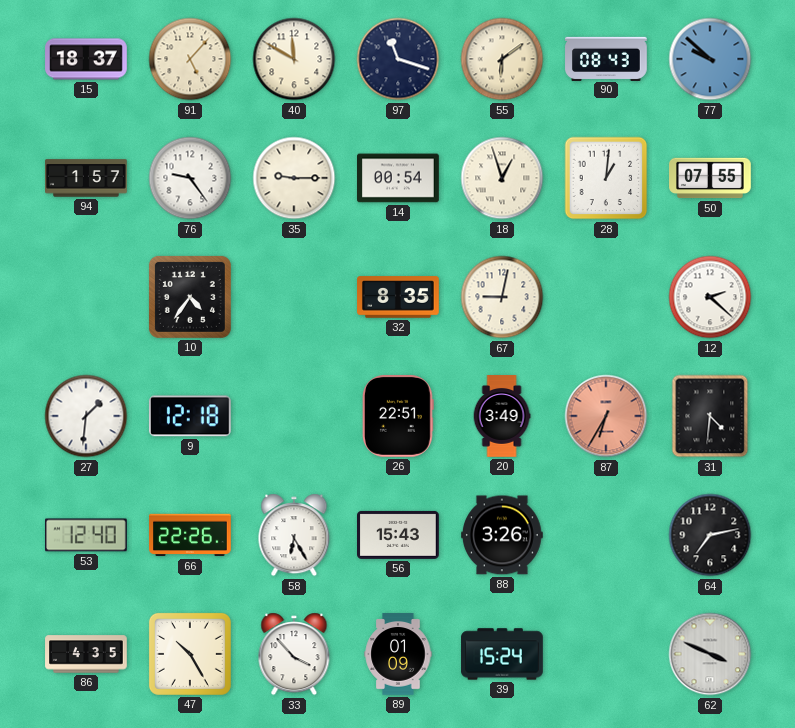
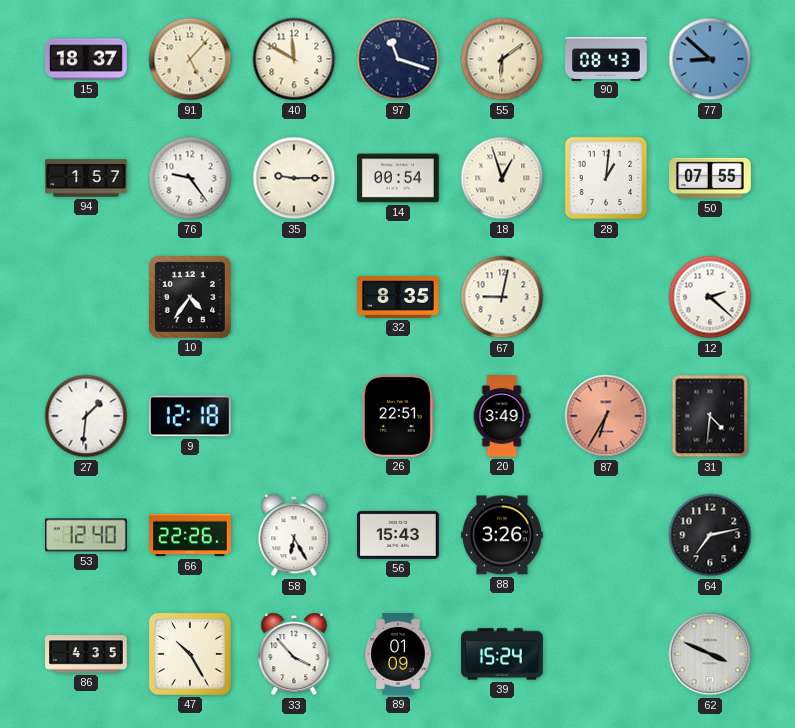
77: 9:52 -> 8:52
